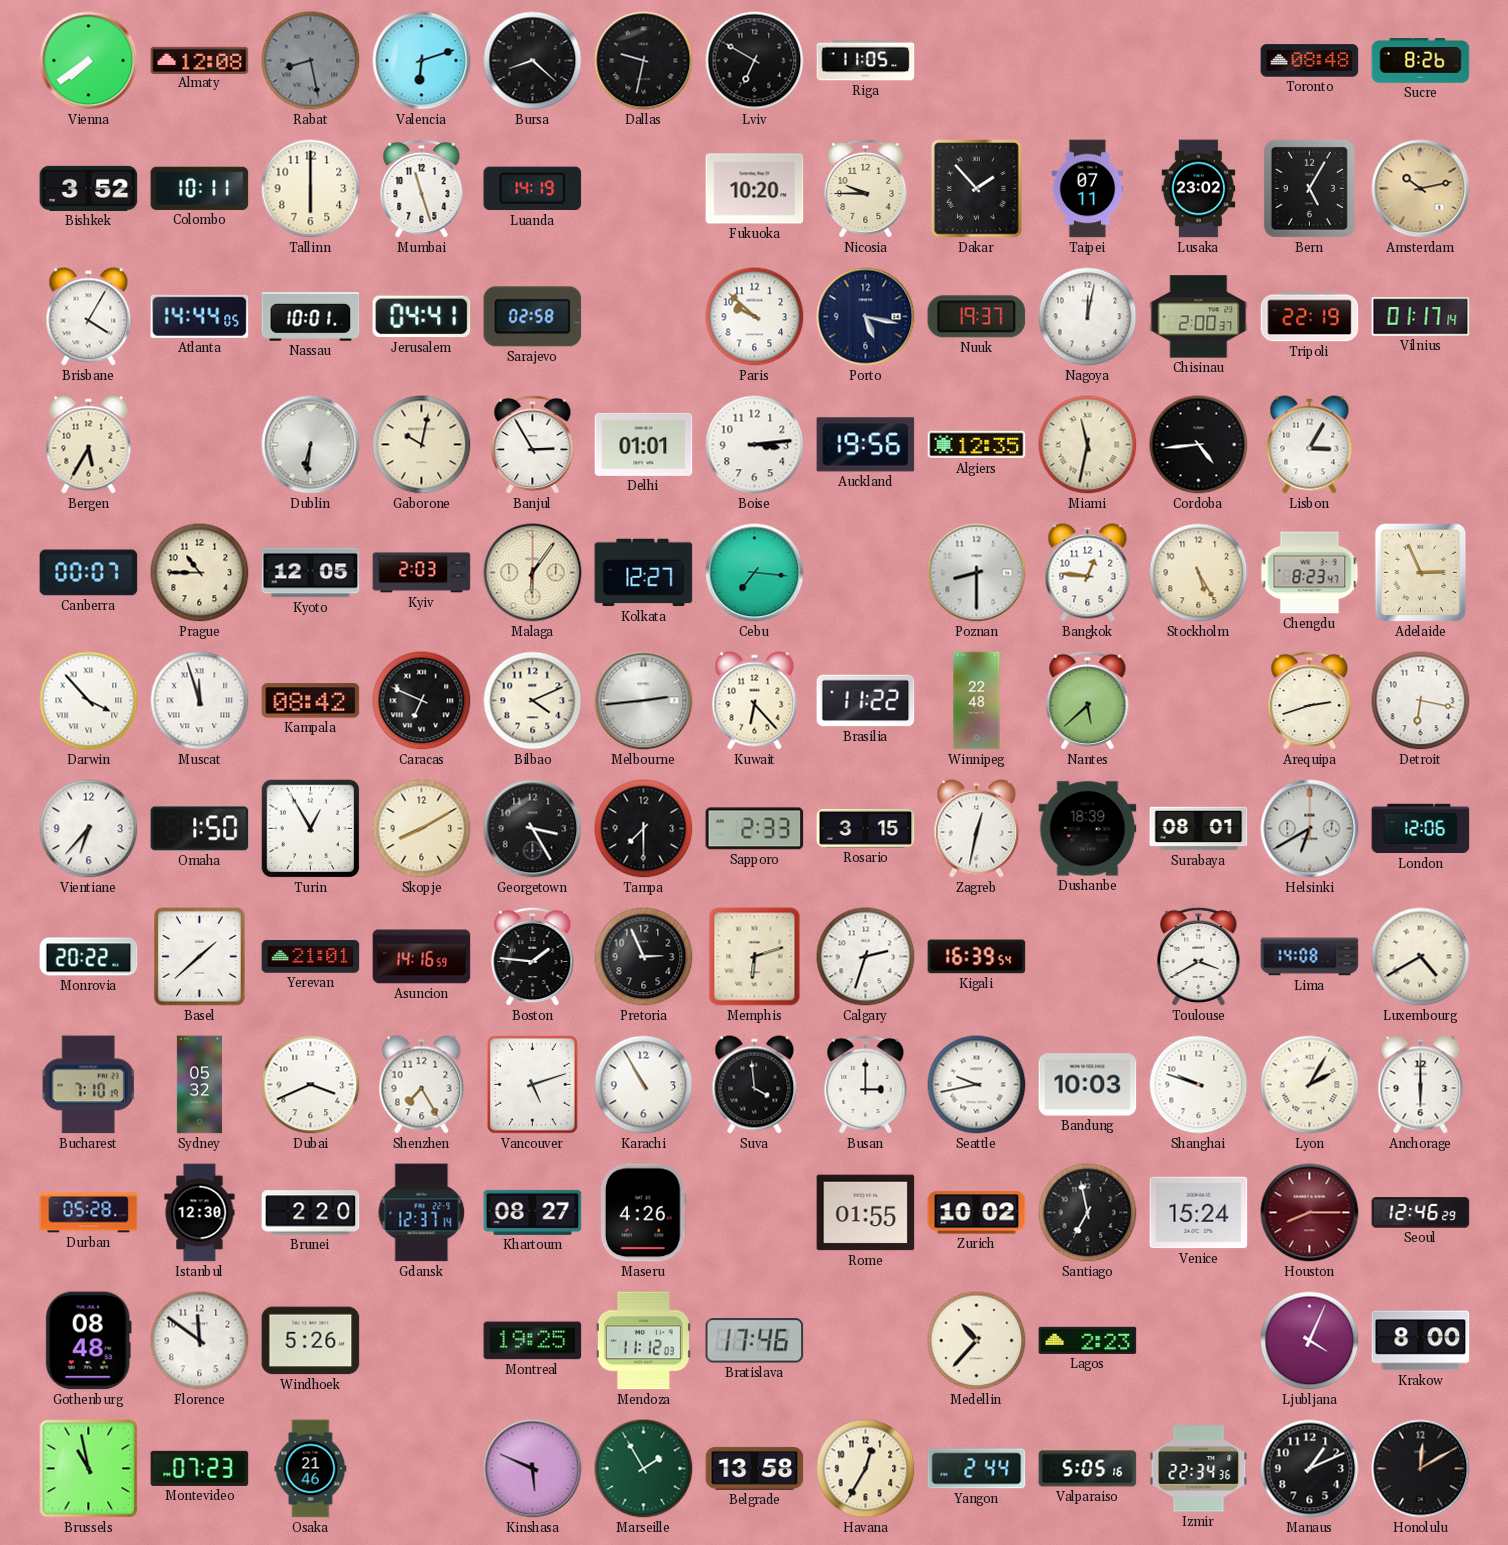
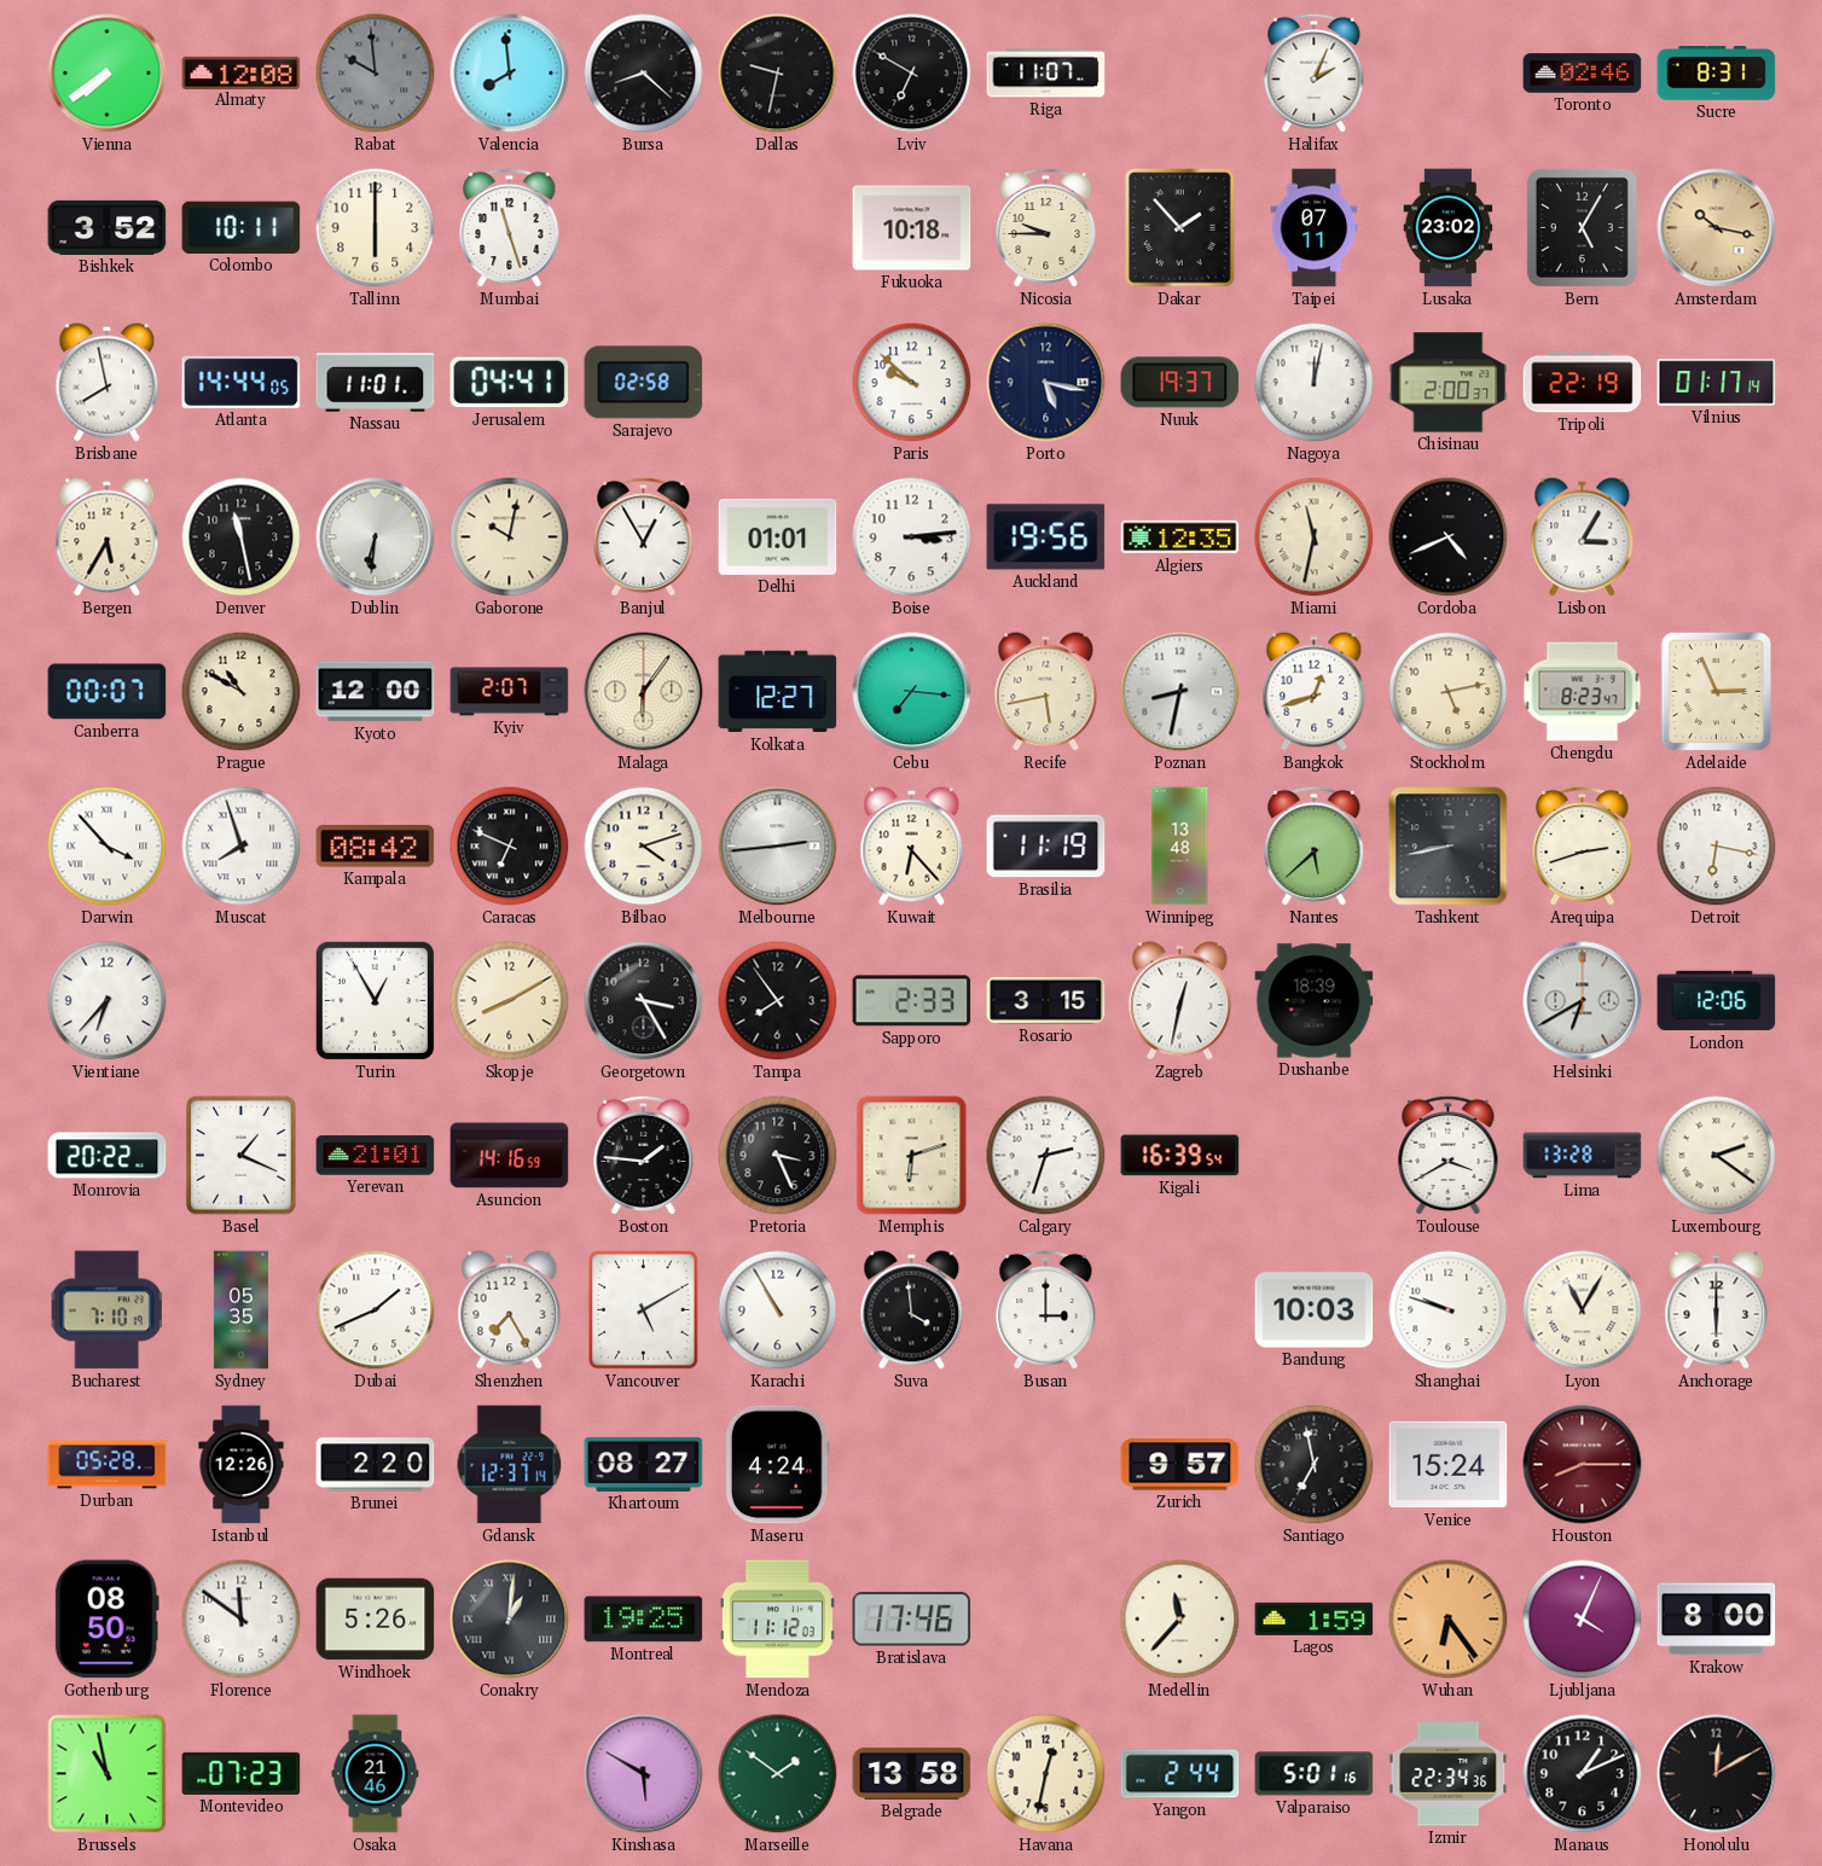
Rabat: 8:28 -> 9:59
Valencia: 6:12 -> 7:59
Riga: 11:05 -> 11:07
Halifax: none -> 2:04
Toronto: 08:48 -> 02:46
Sucre: 8:26 -> 8:31
Luanda: 14:19 -> none
Fukuoka: 10:20 -> 10:18
Amsterdam: 10:13 -> 10:17
Brisbane: 4:05 -> 7:58
Nassau: 10:01 -> 11:01
Denver: none -> 11:28
Banjul: 2:55 -> 12:55
Cordoba: 4:44 -> 4:41
Prague: 10:45 -> 10:50
Kyoto: 12:05 -> 12:00
Kyiv: 2:03 -> 2:07
Recife: none -> 5:43
Poznan: 8:30 -> 8:32
Bangkok: 12:46 -> 12:42
Stockholm: 5:25 -> 5:13
Muscat: 11:57 -> 7:57
Bilbao: 4:11 -> 4:12
Brasilia: 11:22 -> 11:19
Winnipeg: 22:48 -> 13:48
Tashkent: none -> 8:43
Omaha: 1:50 -> none
Tampa: 7:30 -> 7:54
Surabaya: 08:01 -> none
Basel: 1:38 -> 1:19
Pretoria: 2:56 -> 3:26
Lima: 14:08 -> 13:28
Luxembourg: 4:40 -> 2:21
Sydney: 05:32 -> 05:35
Dubai: 3:41 -> 1:41
Vancouver: 5:12 -> 5:10
Seattle: 9:43 -> none
Lyon: 2:05 -> 11:05
Istanbul: 12:30 -> 12:26
Maseru: 4:26 -> 4:24
Rome: 01:55 -> none
Zurich: 10:02 -> 9:57
Seoul: 12:46 -> none
Gothenburg: 08:48 -> 08:50
Conakry: none -> 1:01
Medellin: 10:37 -> 11:37
Lagos: 2:23 -> 1:59
Wuhan: none -> 6:24
Kinshasa: 5:49 -> 5:50
Marseille: 1:55 -> 1:51
Havana: 12:35 -> 12:32
Valparaiso: 5:05 -> 5:01
